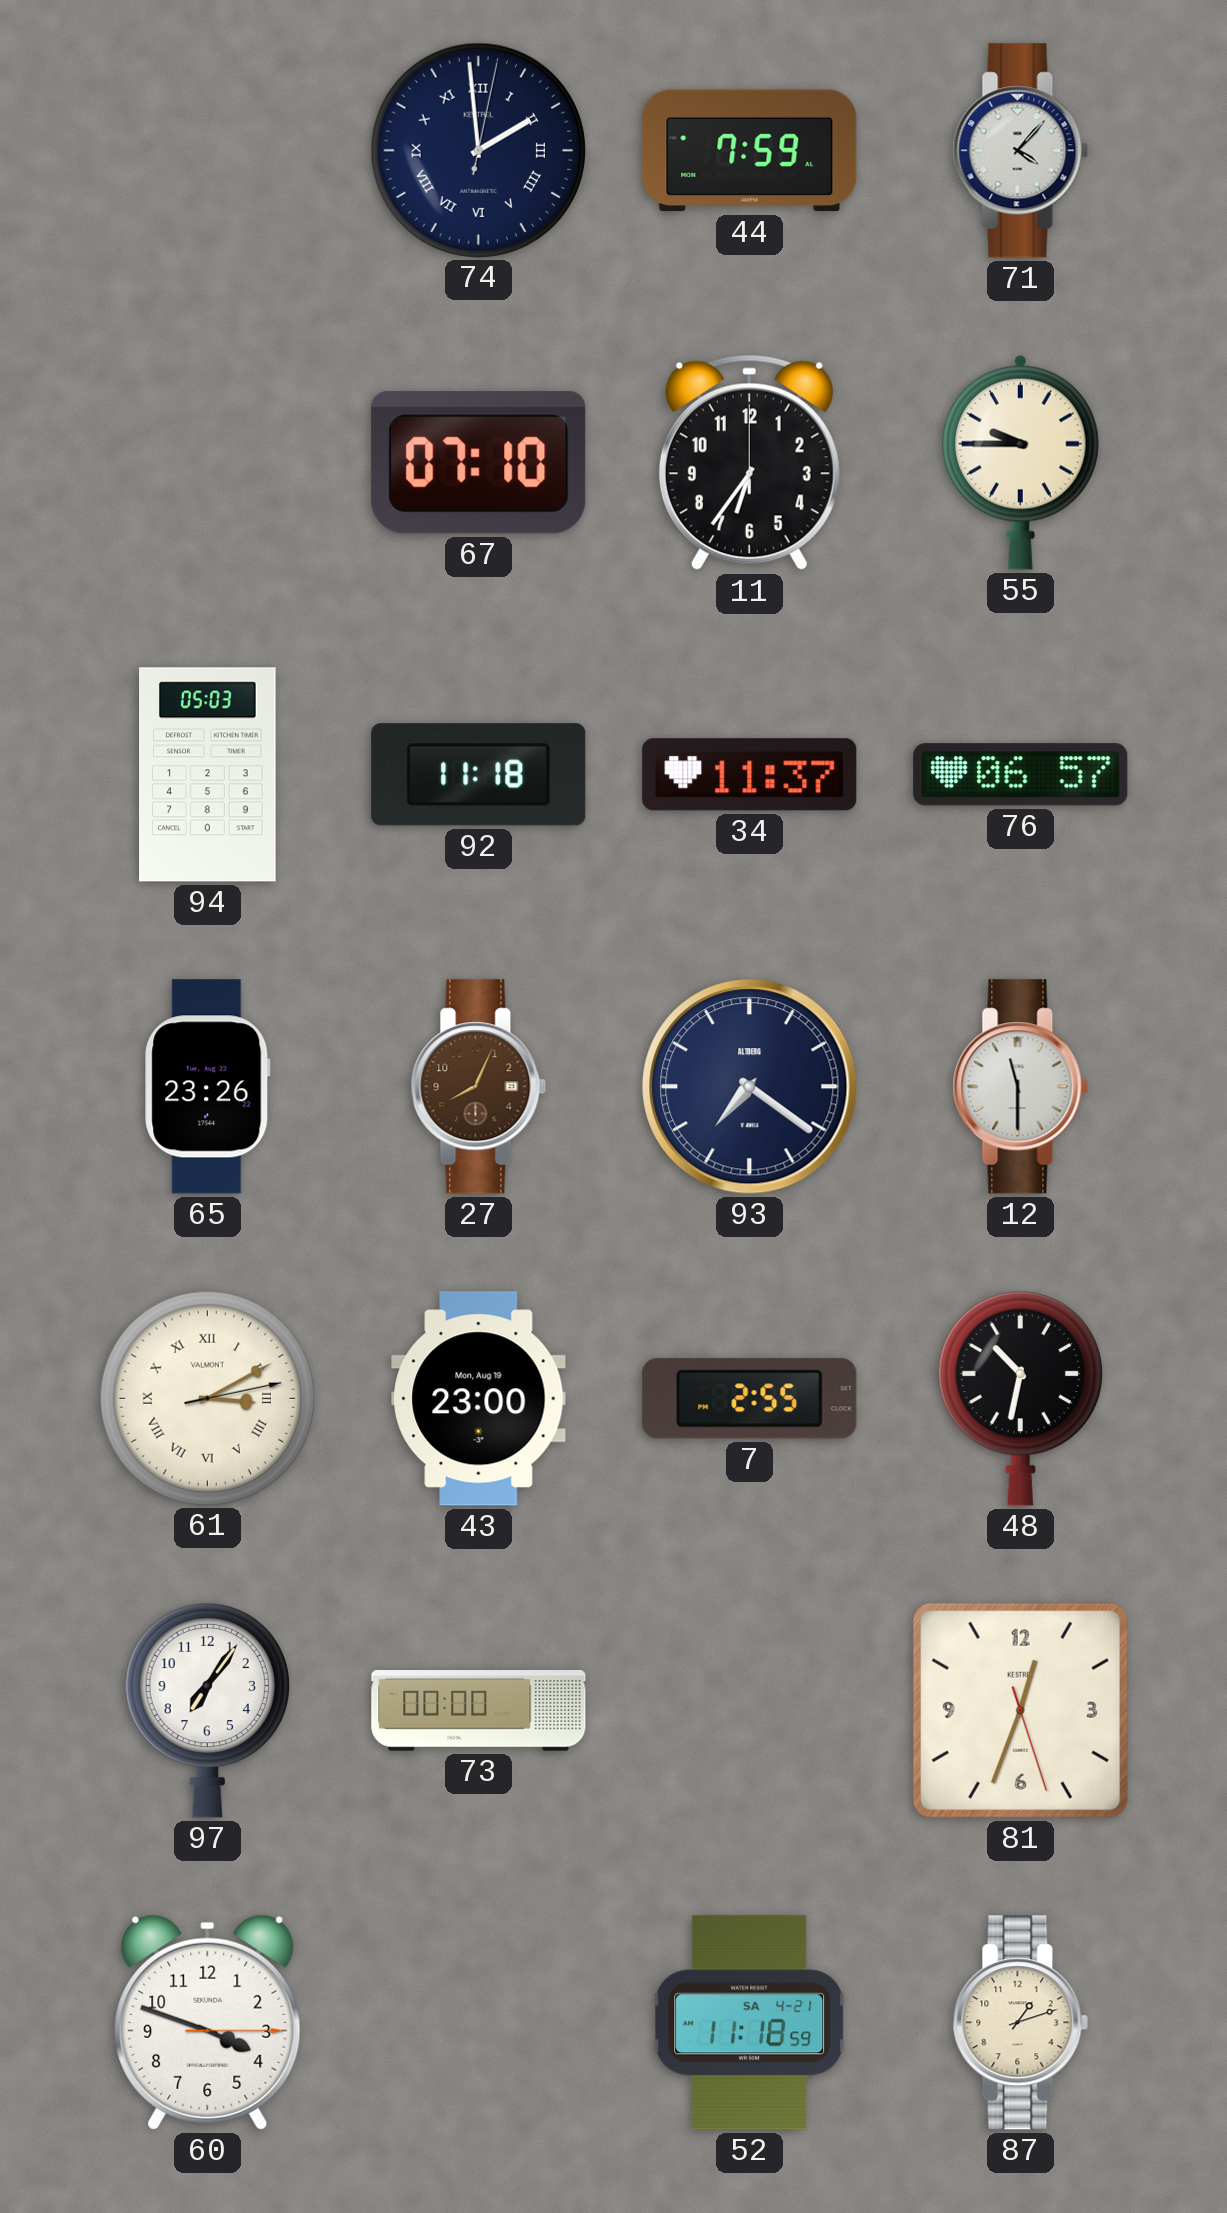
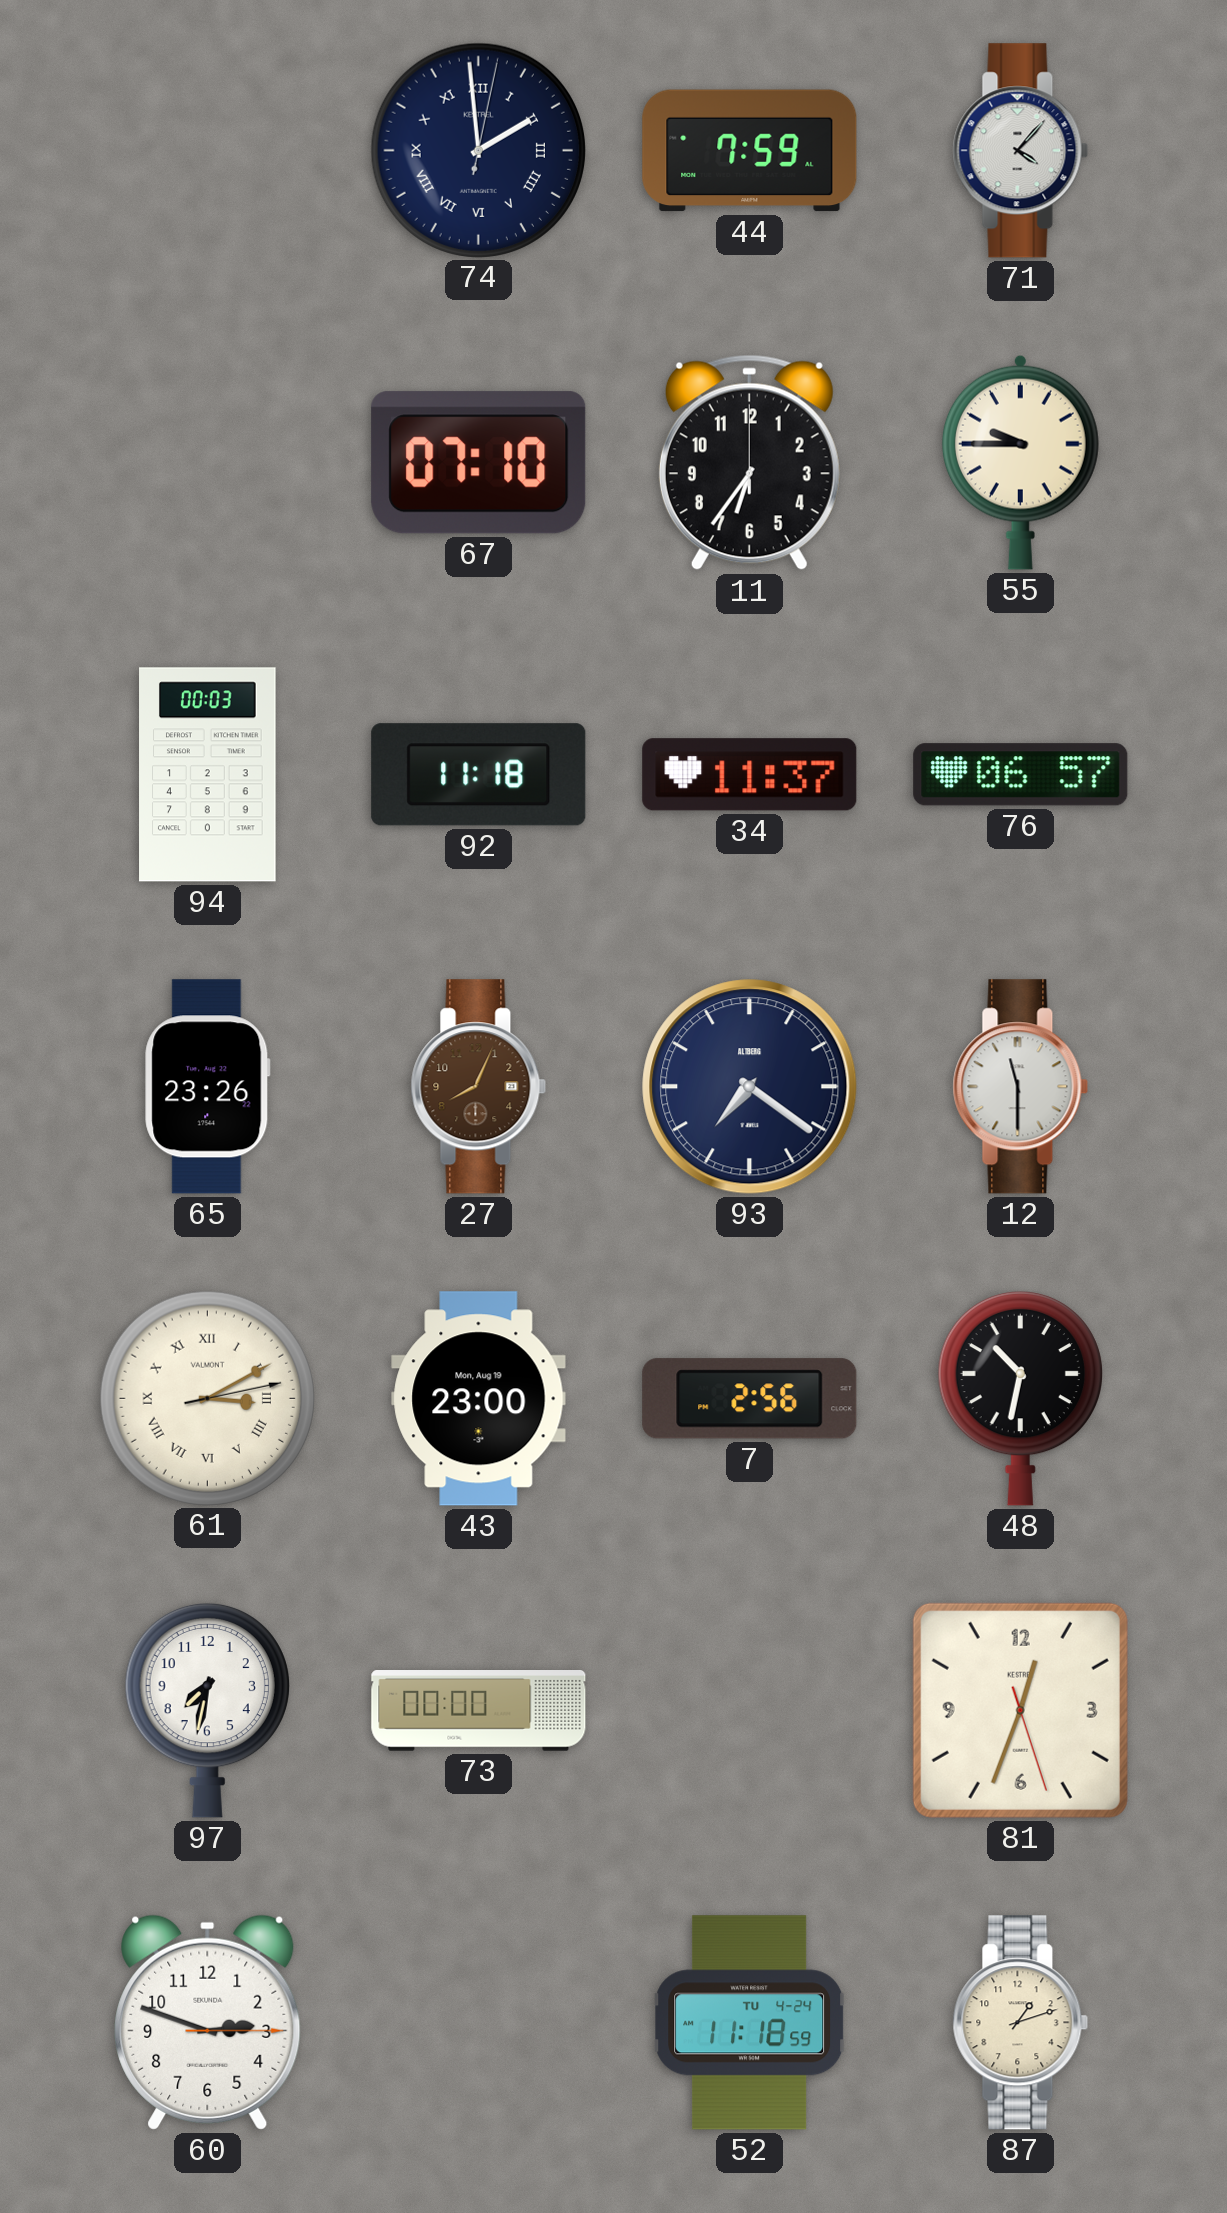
94: 05:03 -> 00:03
7: 2:55 -> 2:56
97: 7:06 -> 7:32
60: 3:48 -> 2:48
52 date: SA 4-21 -> TU 4-24
